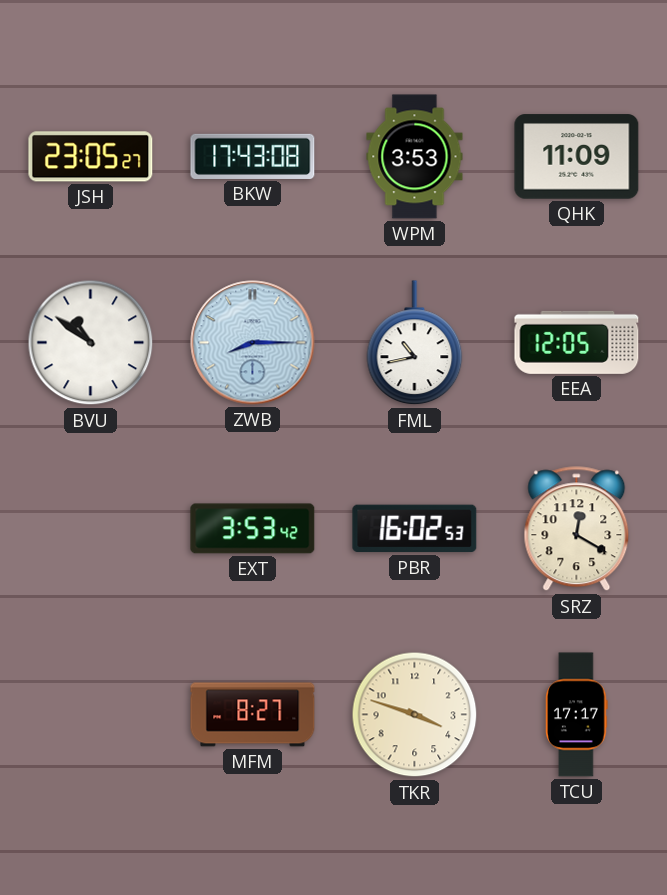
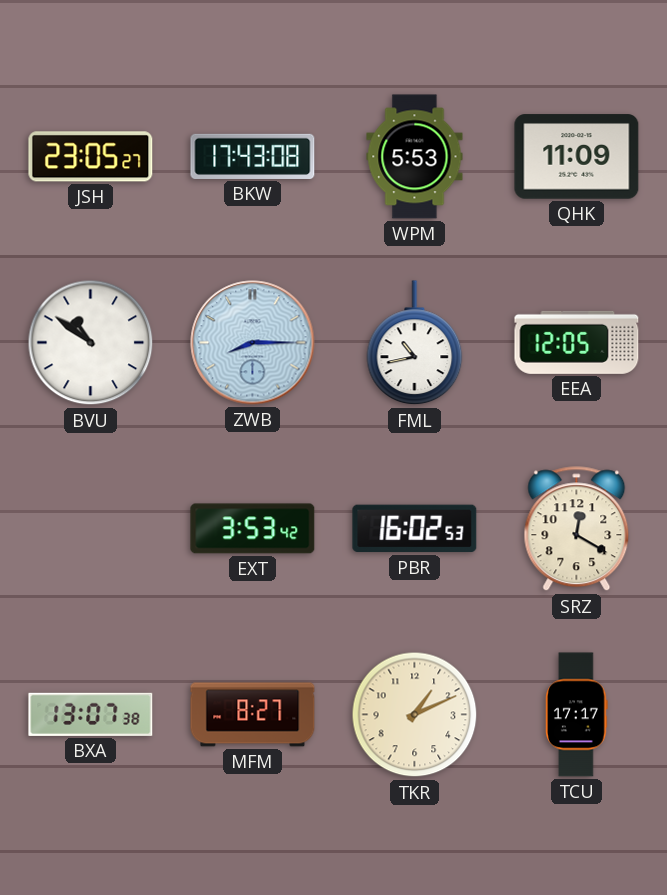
WPM: 3:53 -> 5:53
BXA: none -> 13:07
TKR: 3:48 -> 1:11
